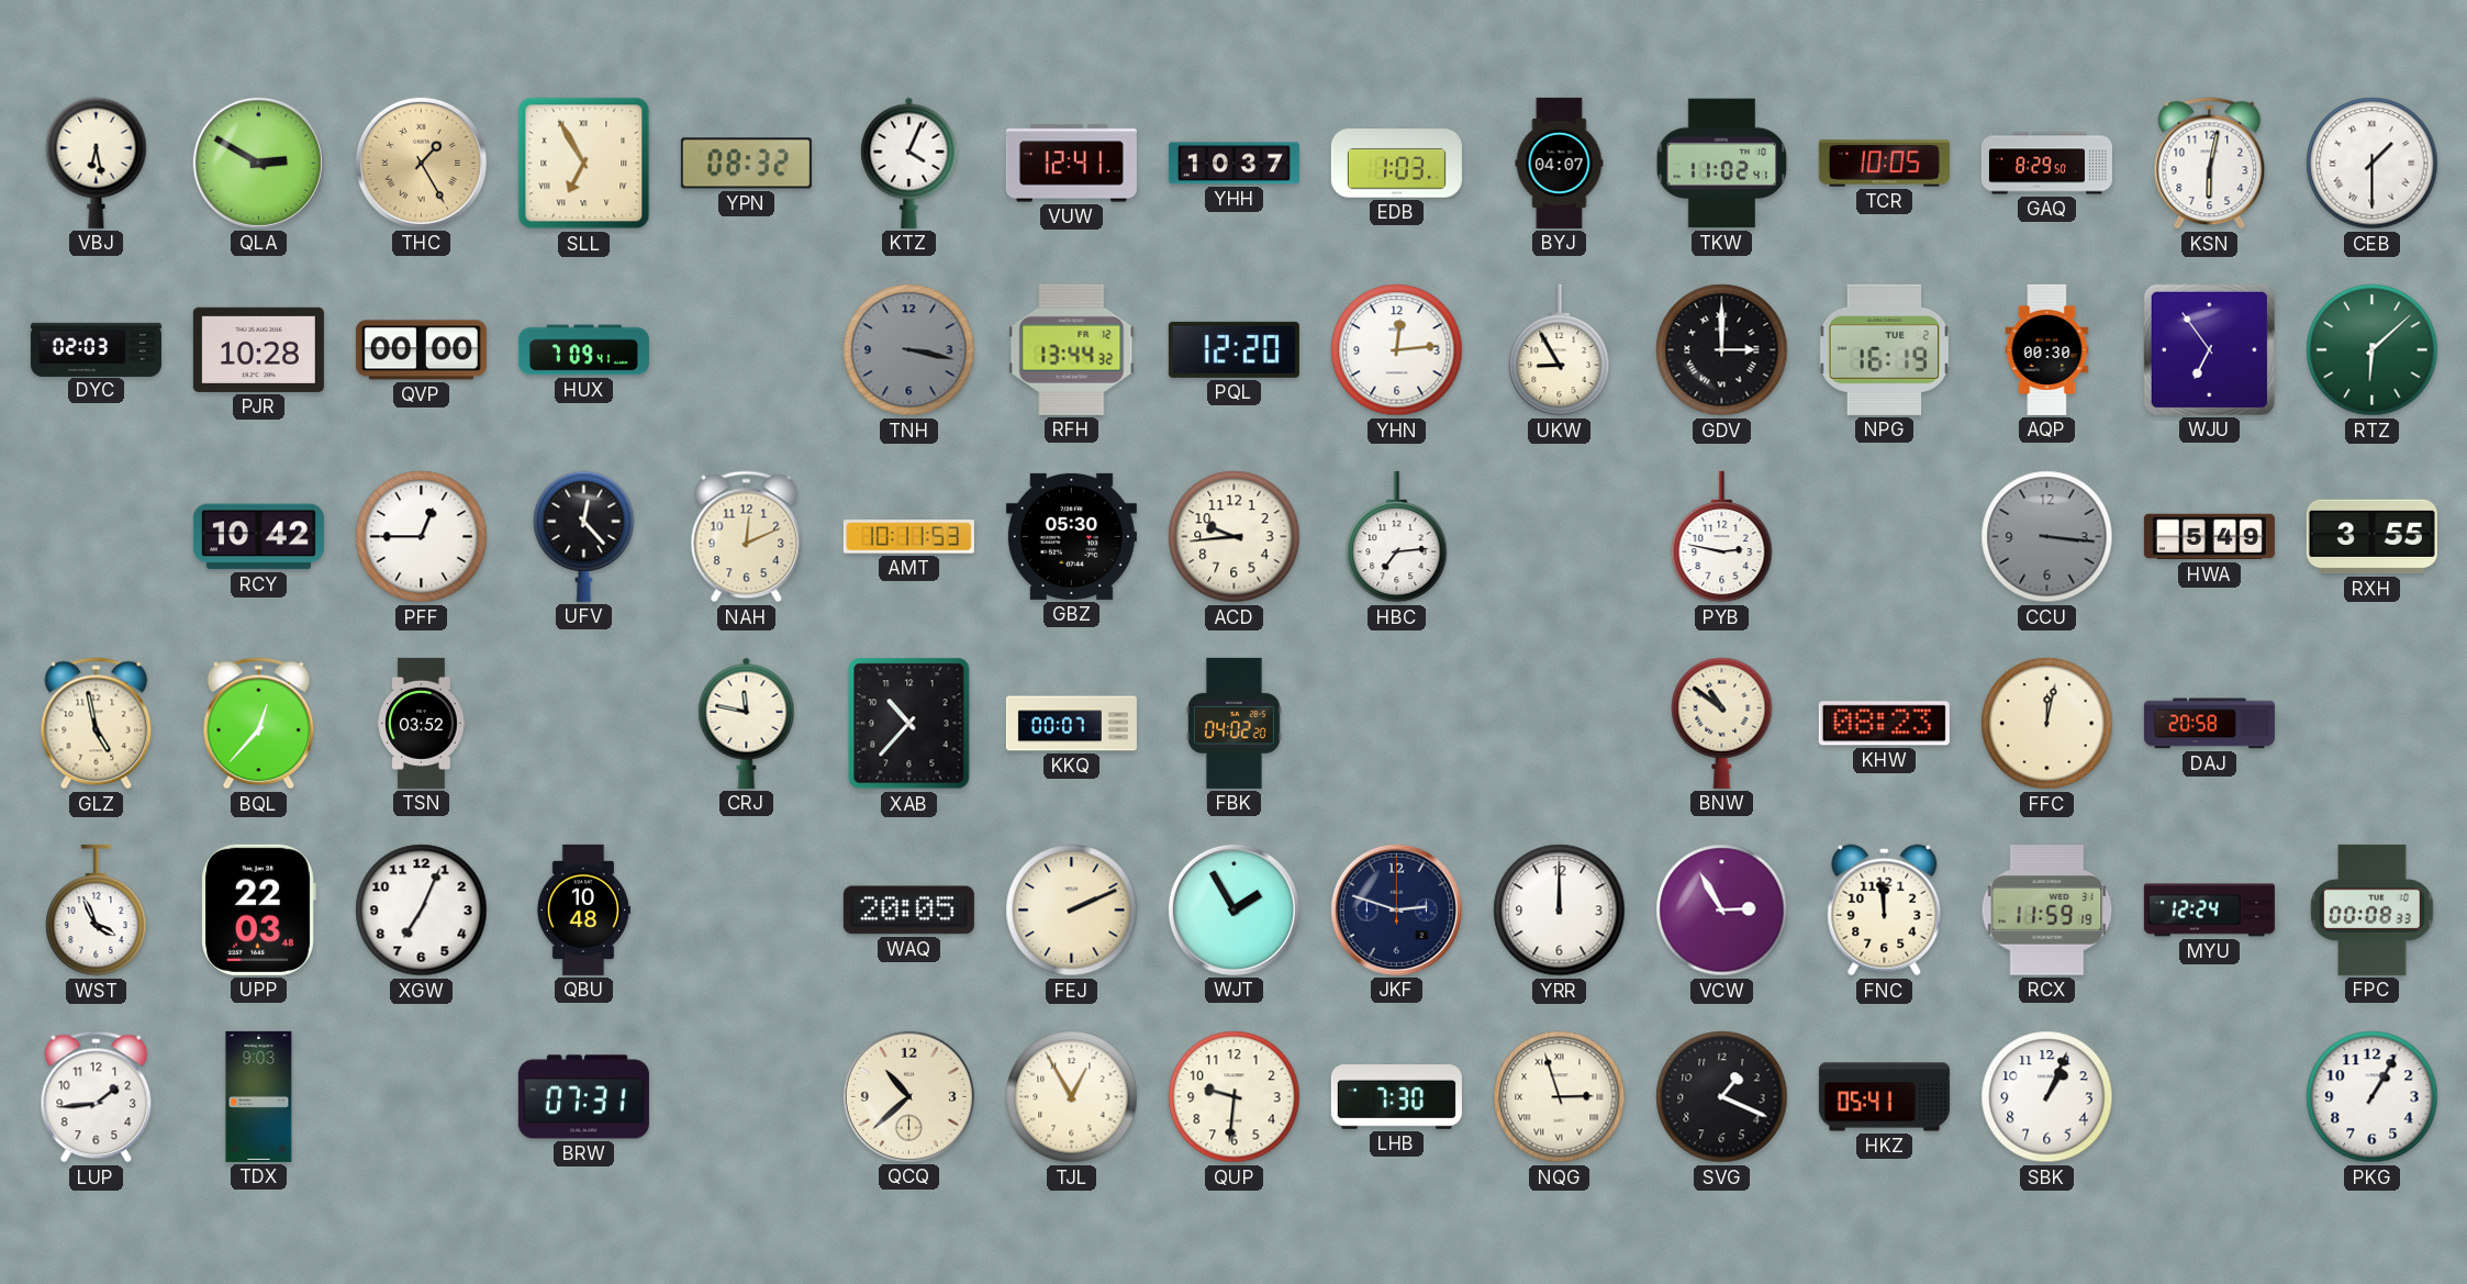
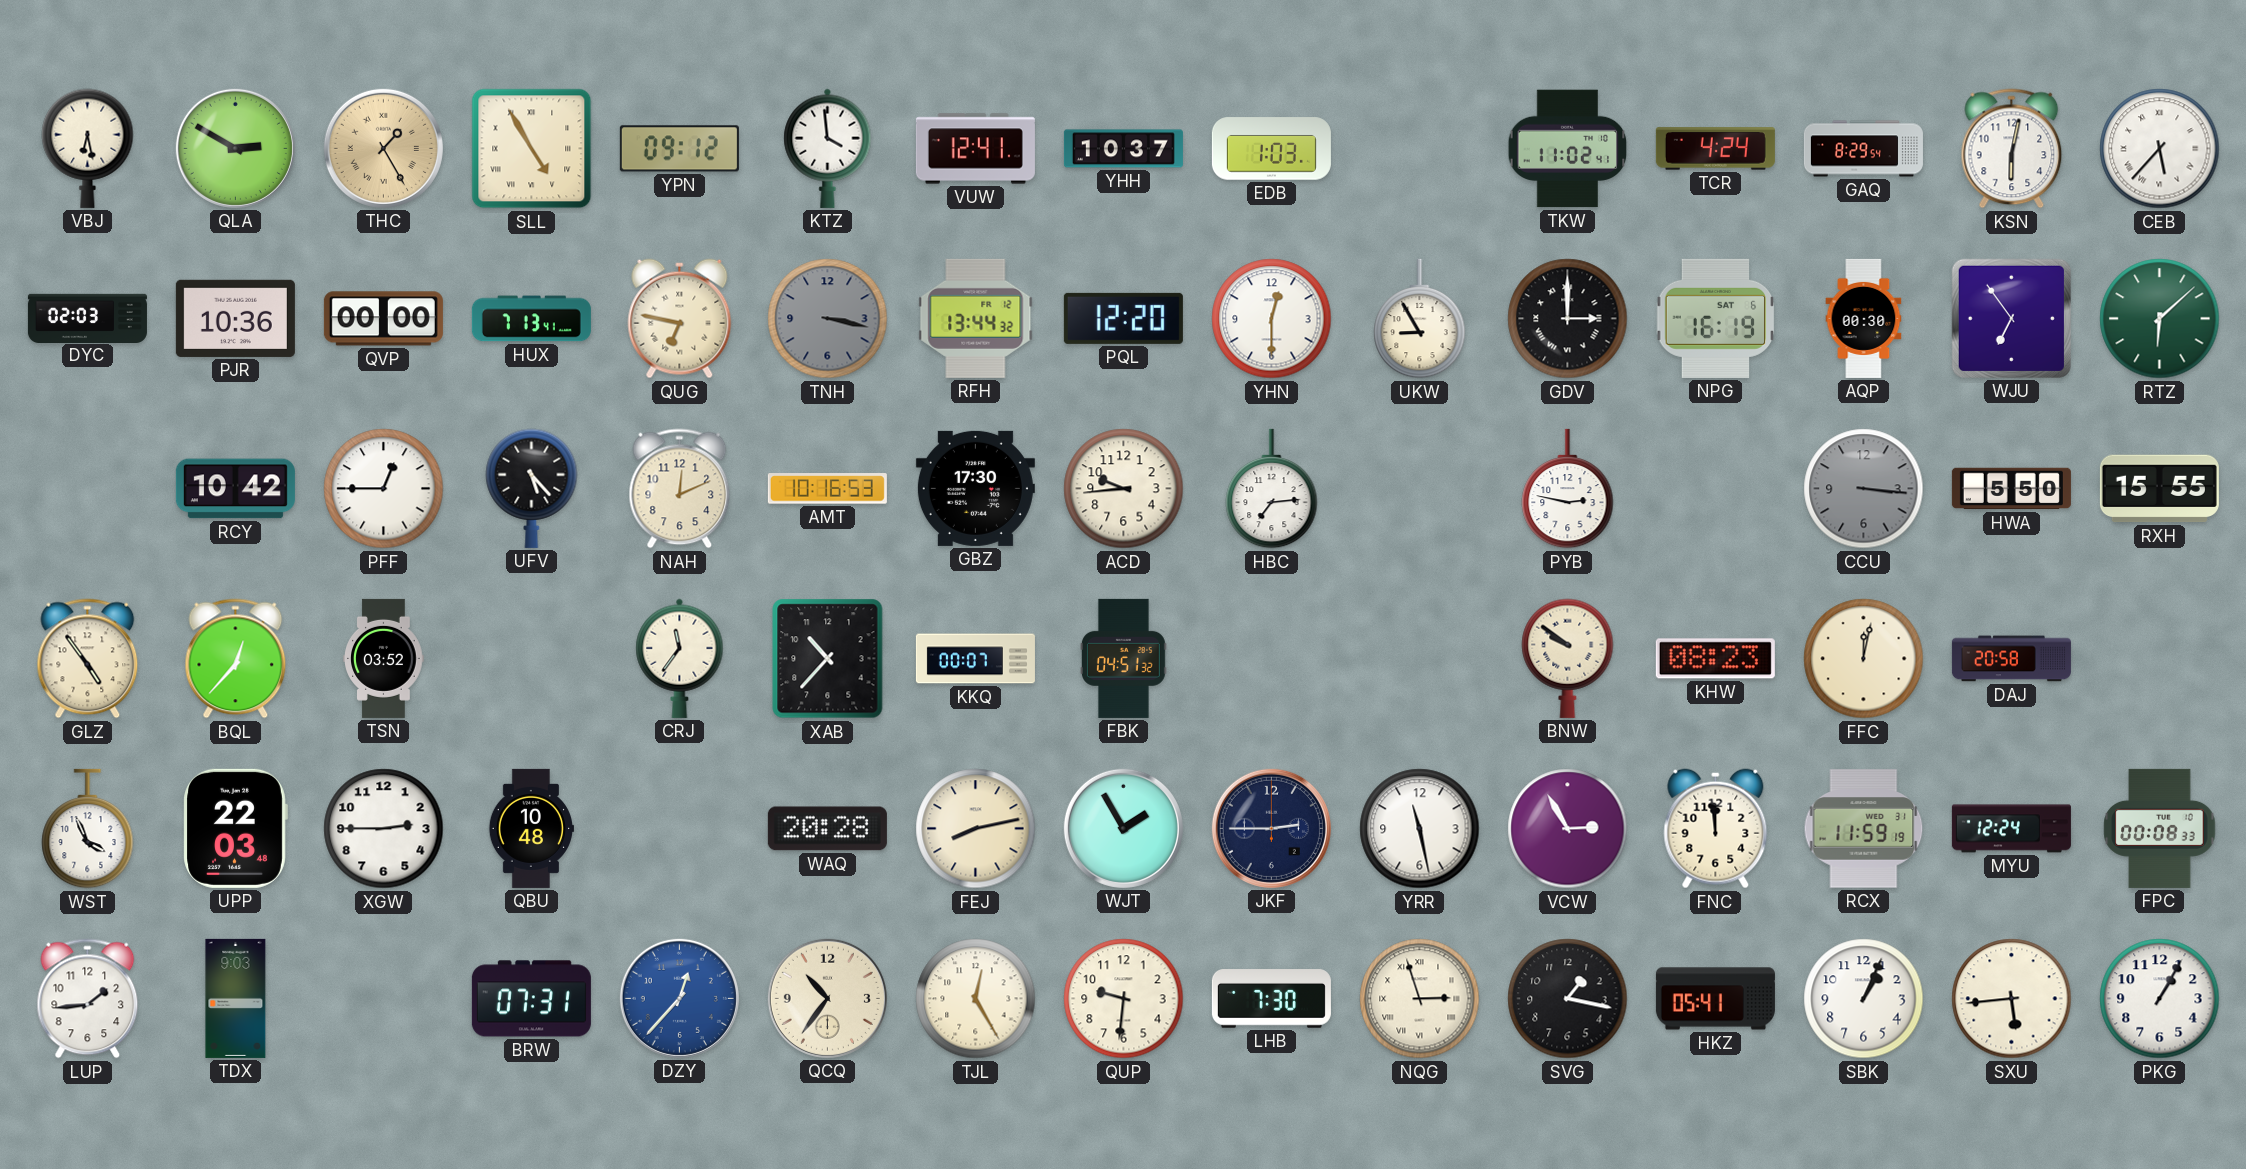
SLL: 6:55 -> 4:55
YPN: 08:32 -> 09:12
KTZ: 4:04 -> 3:59
BYJ: 04:07 -> none
TCR: 10:05 -> 4:24
GAQ: 8:29:50 -> 8:29:54
CEB: 1:30 -> 5:37
PJR: 10:28 -> 10:36
HUX: 7:09 -> 7:13
QUG: none -> 6:47
YHN: 12:14 -> 12:30
NPG date: TUE 2 -> SAT 6
UFV: 12:23 -> 5:23
AMT: 10:11 -> 10:16
GBZ: 05:30 -> 17:30
HWA: 5:49 -> 5:50
RXH: 3:55 -> 15:55
GLZ: 4:58 -> 4:54
CRJ: 11:47 -> 11:36
FBK: 04:02 -> 04:51
BNW: 10:51 -> 9:51
XGW: 7:04 -> 2:45
WAQ: 20:05 -> 20:28
FEJ: 2:11 -> 8:13
JKF: 2:48 -> 2:45
YRR: 12:00 -> 11:28
DZY: none -> 12:37
QCQ: 10:38 -> 10:36
TJL: 12:55 -> 12:25
SVG: 1:19 -> 1:17
SXU: none -> 5:44
